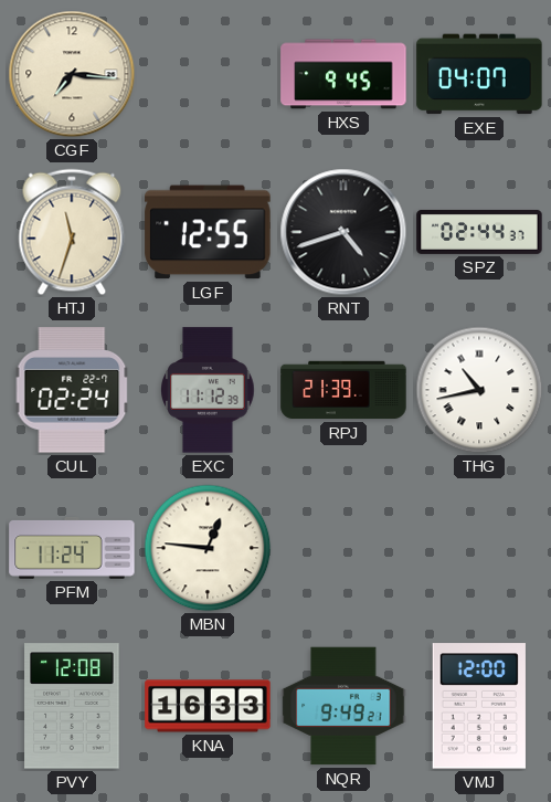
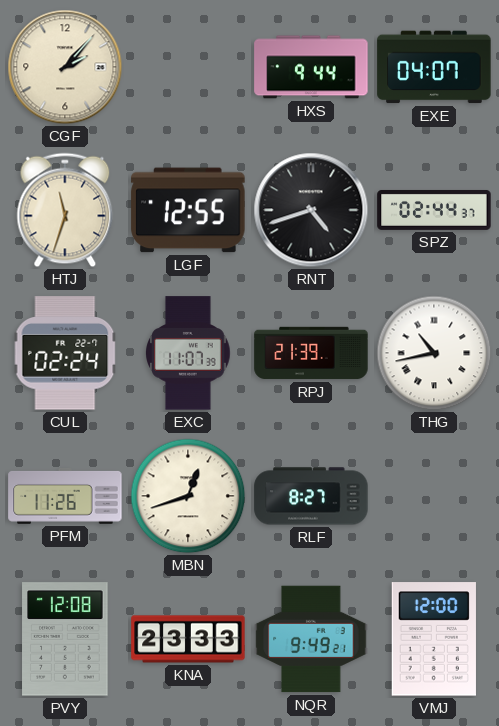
CGF: 7:16 -> 2:07
HXS: 9:45 -> 9:44
EXC: 11:12 -> 11:07
PFM: 11:24 -> 11:26
MBN: 12:46 -> 12:42
RLF: none -> 8:27
KNA: 16:33 -> 23:33
